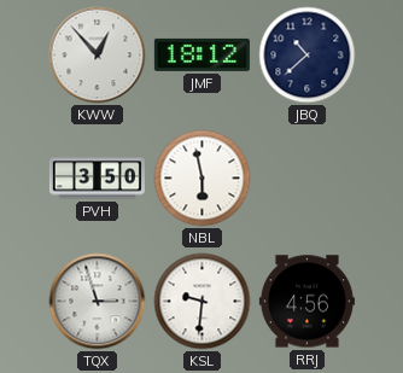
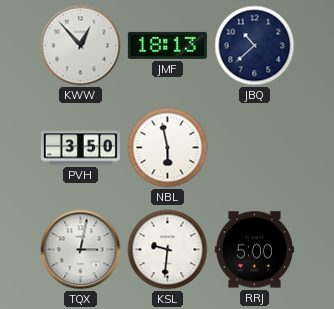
JMF: 18:12 -> 18:13
TQX: 2:57 -> 3:02
RRJ: 4:56 -> 5:00
